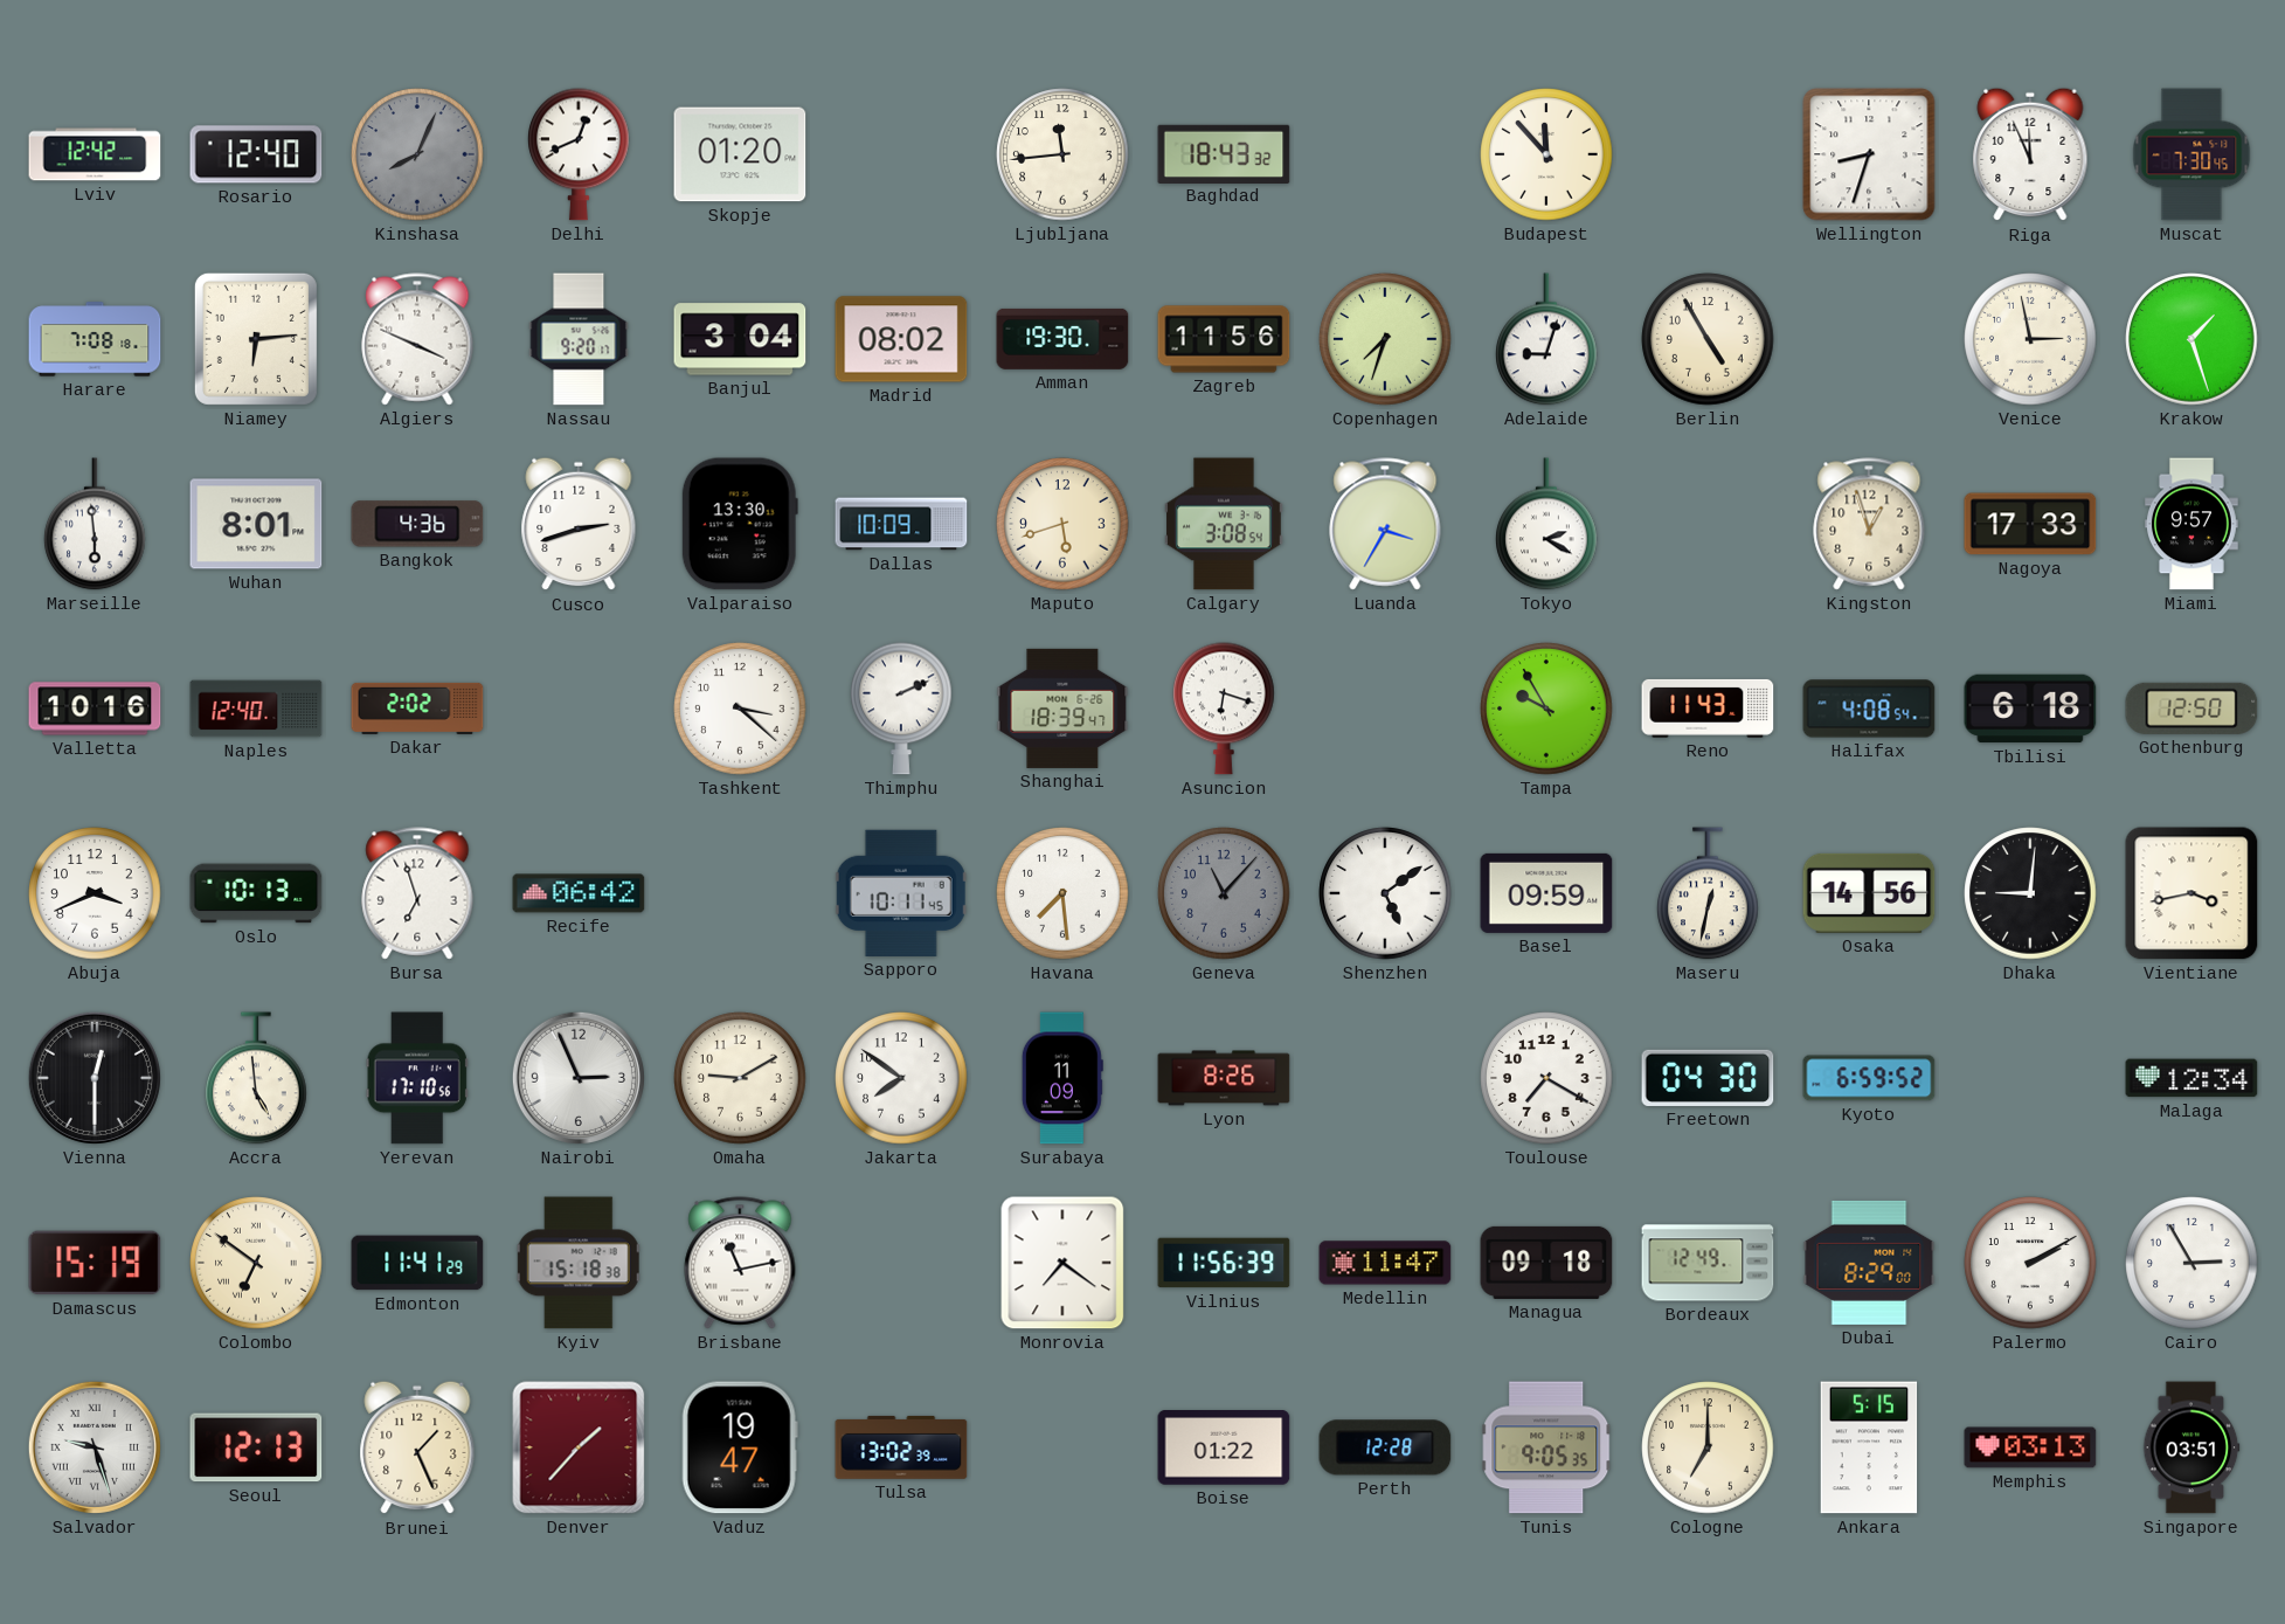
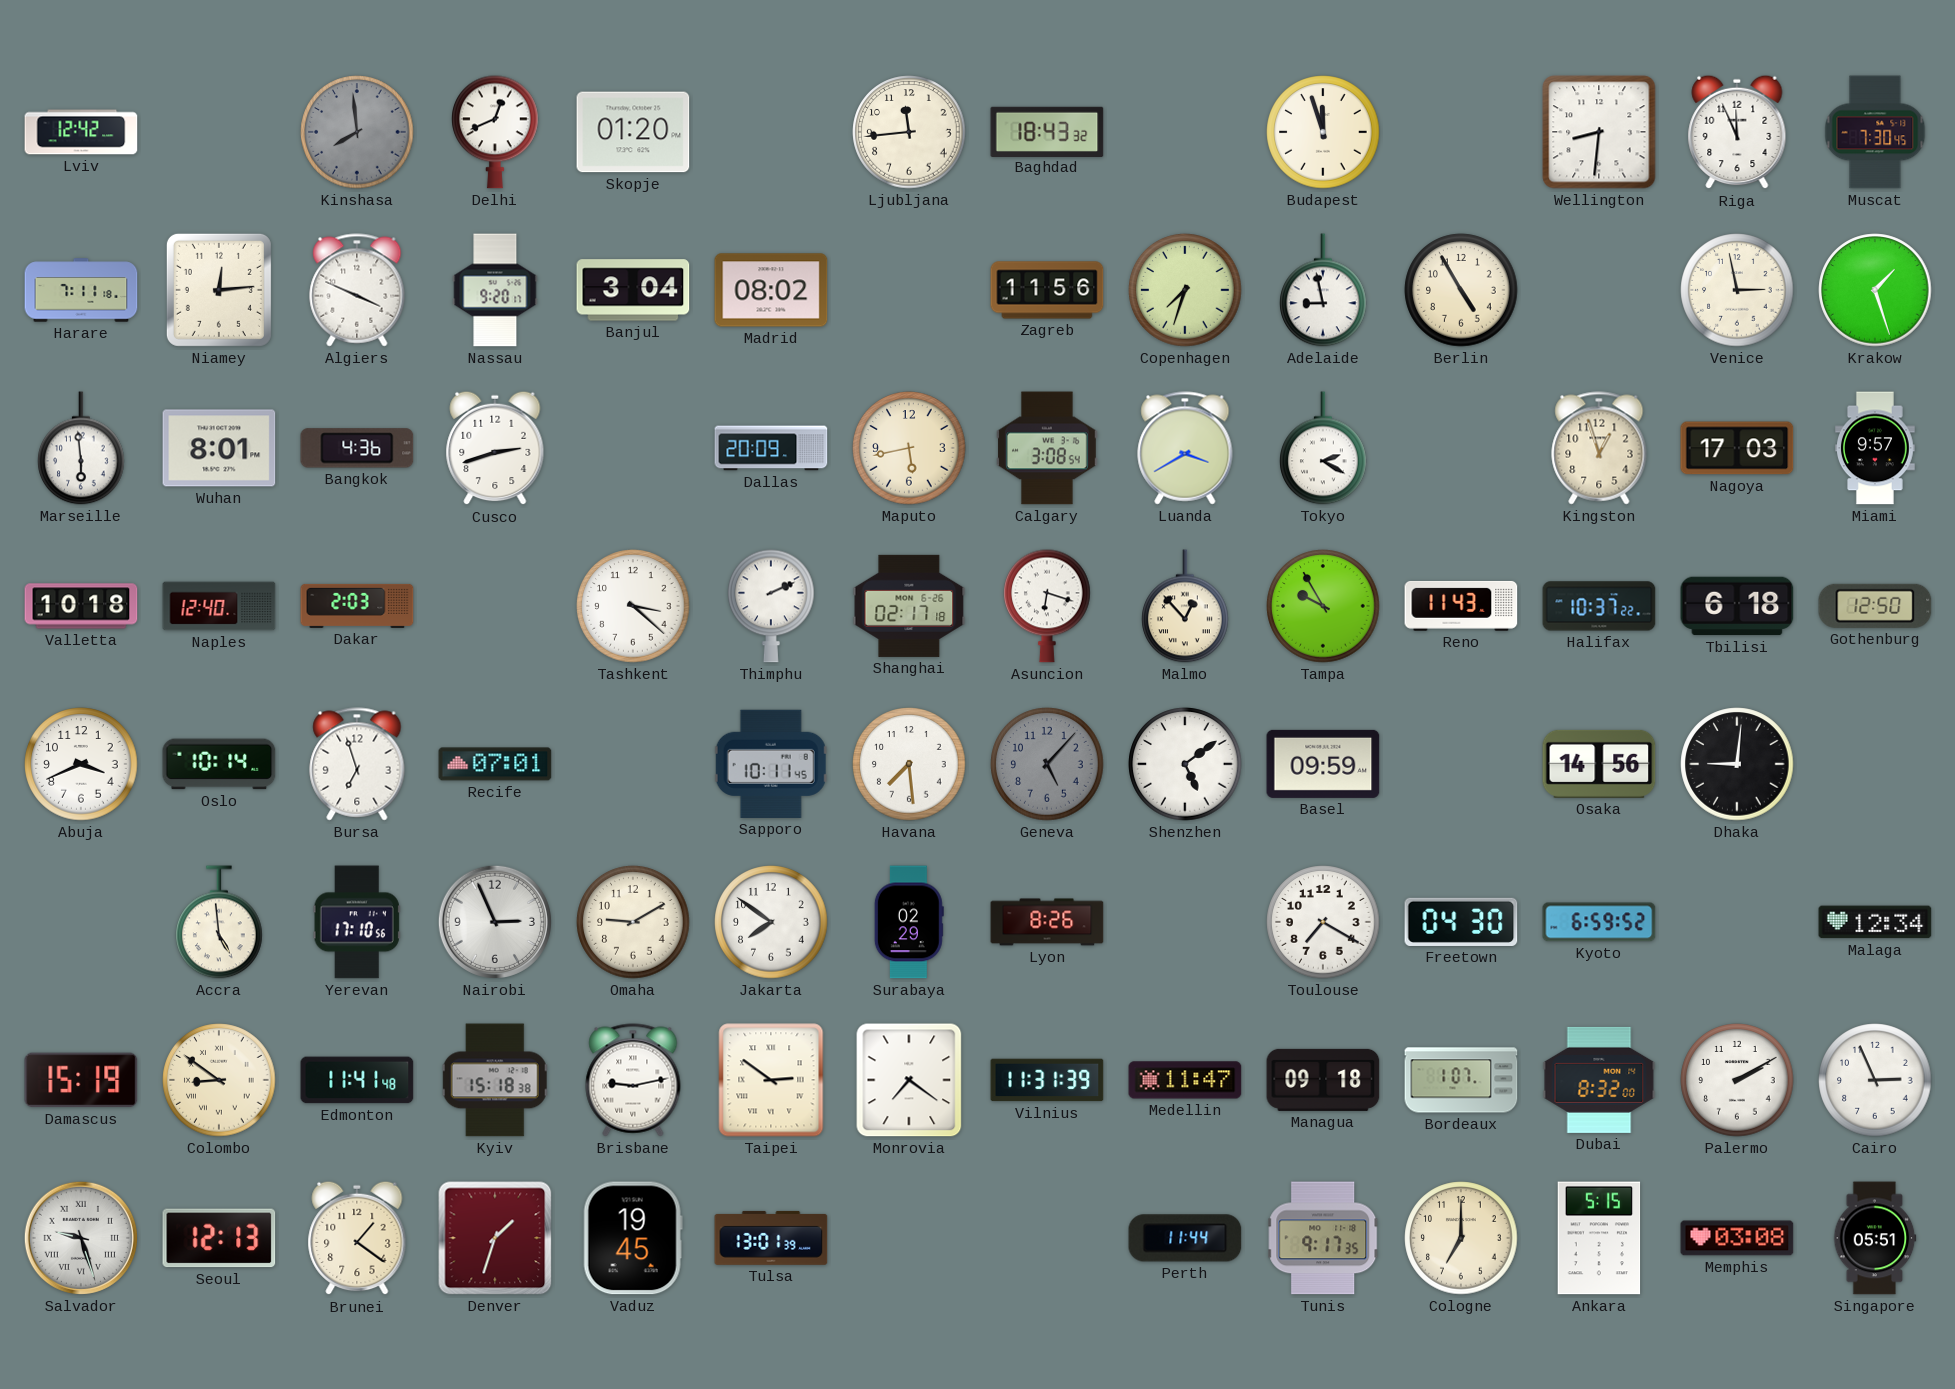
Rosario: 12:40 -> none
Kinshasa: 8:04 -> 7:59
Budapest: 11:53 -> 11:57
Wellington: 8:33 -> 8:31
Harare: 7:08 -> 7:11
Niamey: 6:14 -> 12:14
Amman: 19:30 -> none
Adelaide: 9:03 -> 8:58
Valparaiso: 13:30 -> none
Dallas: 10:09 -> 20:09
Maputo: 5:42 -> 5:43
Luanda: 3:35 -> 3:40
Nagoya: 17:33 -> 17:03
Valletta: 10:16 -> 10:18
Dakar: 2:02 -> 2:03
Shanghai: 18:39 -> 02:17
Malmo: none -> 12:53
Halifax: 4:08 -> 10:37
Oslo: 10:13 -> 10:14
Recife: 06:42 -> 07:01
Geneva: 11:07 -> 5:07
Maseru: 12:32 -> none
Vientiane: 3:43 -> none
Vienna: 12:30 -> none
Surabaya: 11:09 -> 02:29
Colombo: 6:51 -> 8:51
Edmonton: 11:41:29 -> 11:41:48
Brisbane: 11:13 -> 9:13
Taipei: none -> 2:51
Vilnius: 11:56 -> 11:31
Bordeaux: 12:49 -> 1:07
Dubai: 8:29 -> 8:32
Cairo: 2:55 -> 2:56
Brunei: 1:26 -> 1:21
Denver: 1:37 -> 1:33
Vaduz: 19:47 -> 19:45
Tulsa: 13:02 -> 13:01
Boise: 01:22 -> none
Perth: 12:28 -> 11:44
Tunis: 9:05 -> 9:17
Memphis: 03:13 -> 03:08
Singapore: 03:51 -> 05:51
